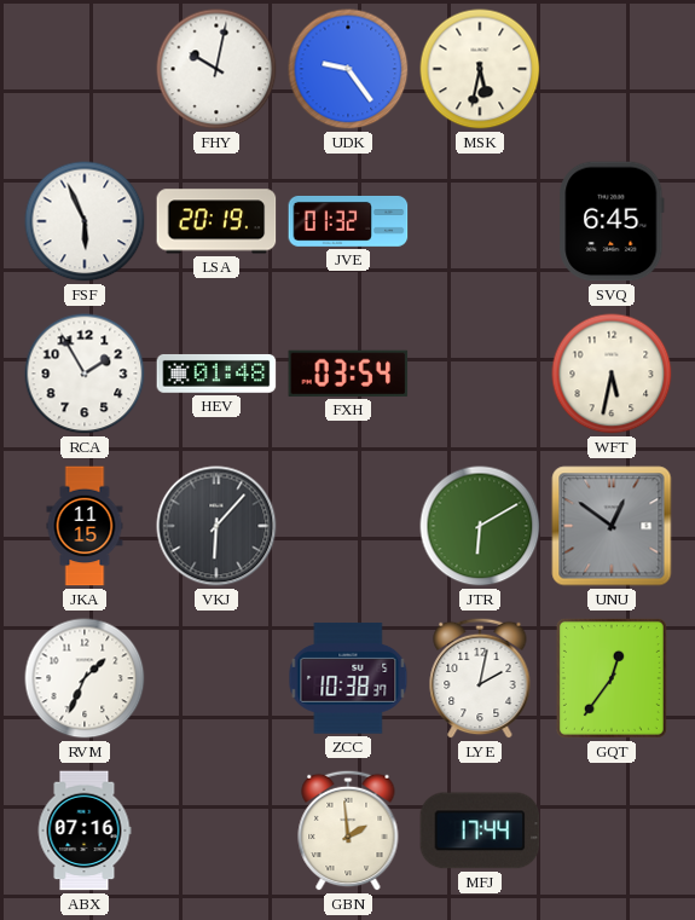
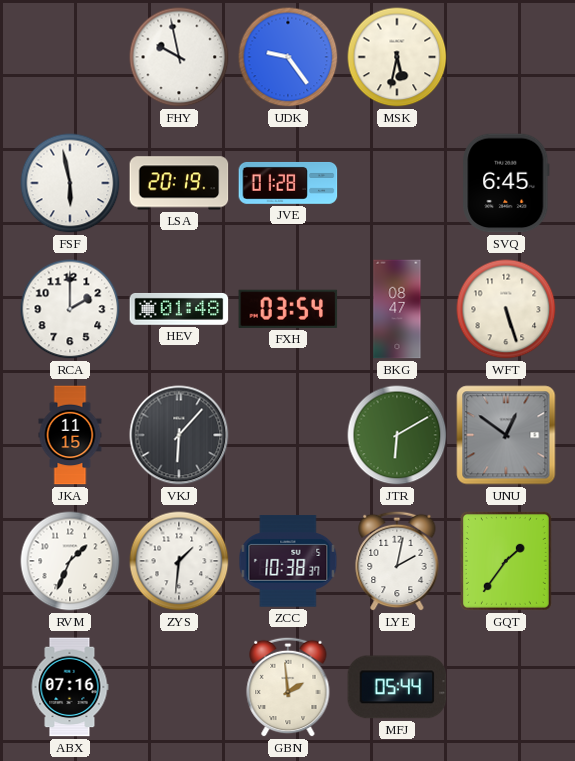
FHY: 10:02 -> 9:58
FSF: 5:56 -> 5:58
JVE: 01:32 -> 01:28
RCA: 1:55 -> 2:00
BKG: none -> 08:47
WFT: 5:32 -> 5:27
ZYS: none -> 1:31
GQT: 12:36 -> 1:36
MFJ: 17:44 -> 05:44
